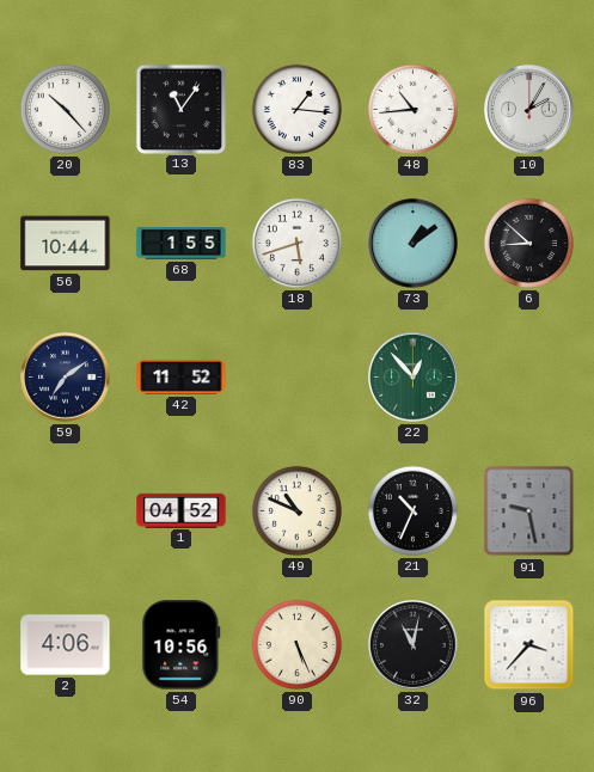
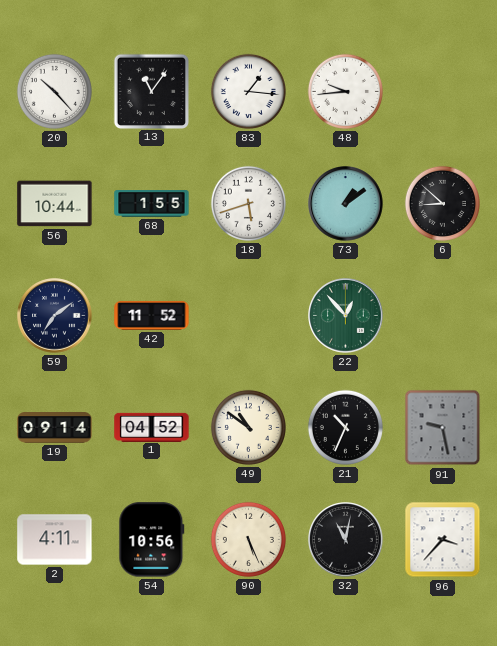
48: 10:44 -> 9:44
10: 2:05 -> none
19: none -> 09:14
49: 10:49 -> 10:51
2: 4:06 -> 4:11
